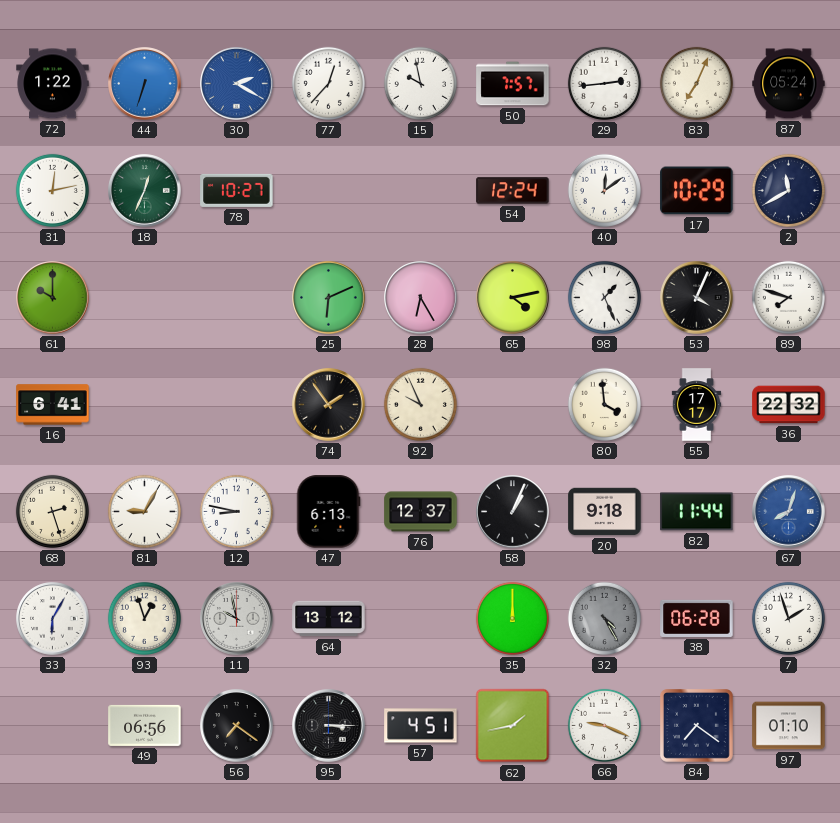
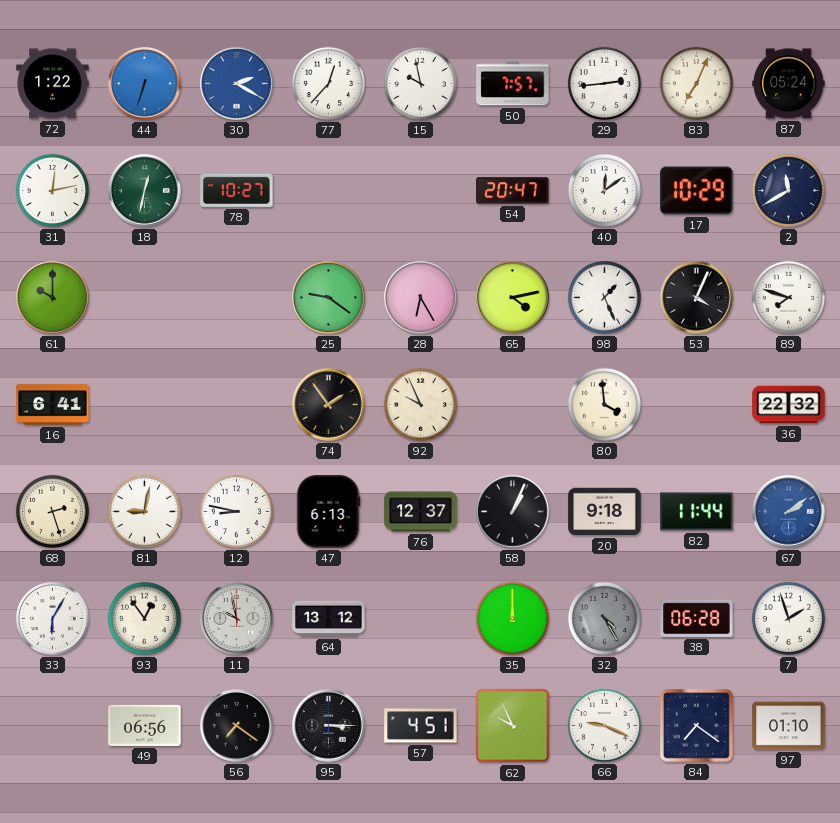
18: 12:34 -> 12:32
54: 12:24 -> 20:47
25: 6:11 -> 9:21
55: 17:17 -> none
81: 9:05 -> 9:02
67: 8:03 -> 2:09
93: 12:57 -> 12:54
62: 1:43 -> 9:56
